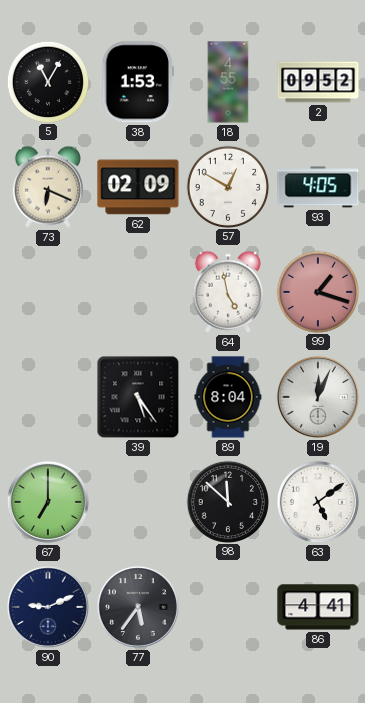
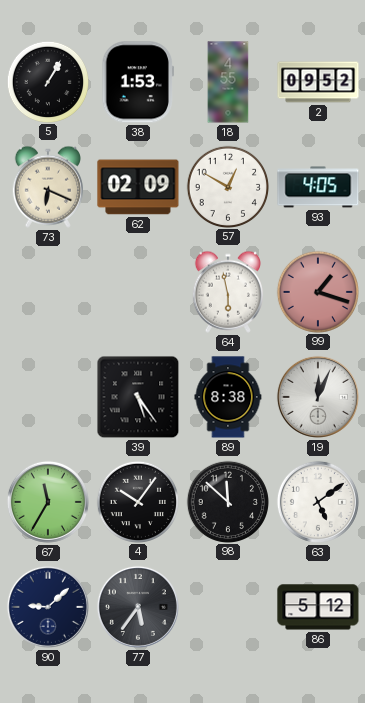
5: 11:05 -> 1:05
64: 4:58 -> 5:58
89: 8:04 -> 8:38
67: 7:00 -> 11:35
4: none -> 10:06
90: 9:11 -> 9:08
86: 4:41 -> 5:12
